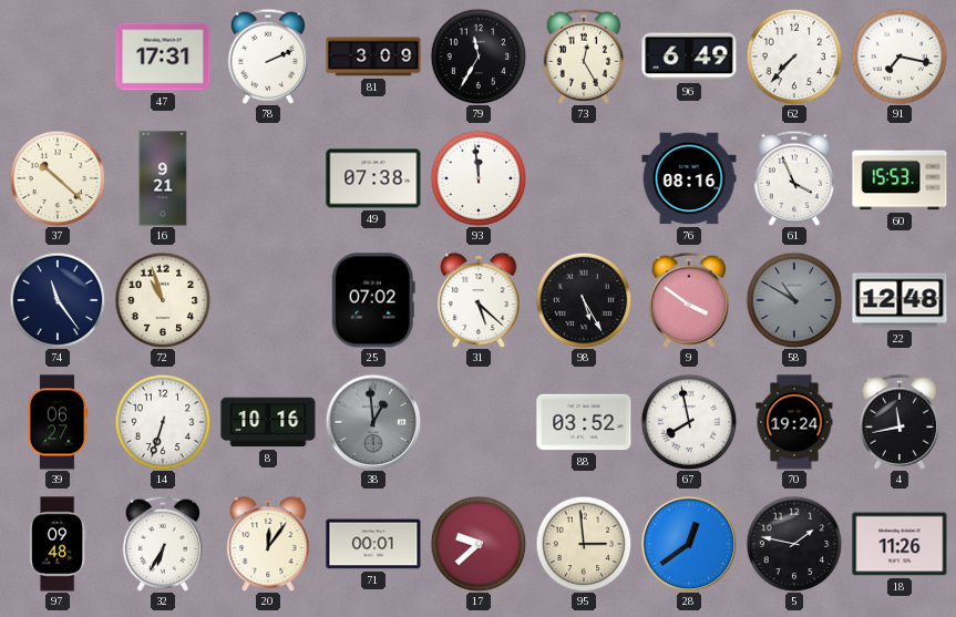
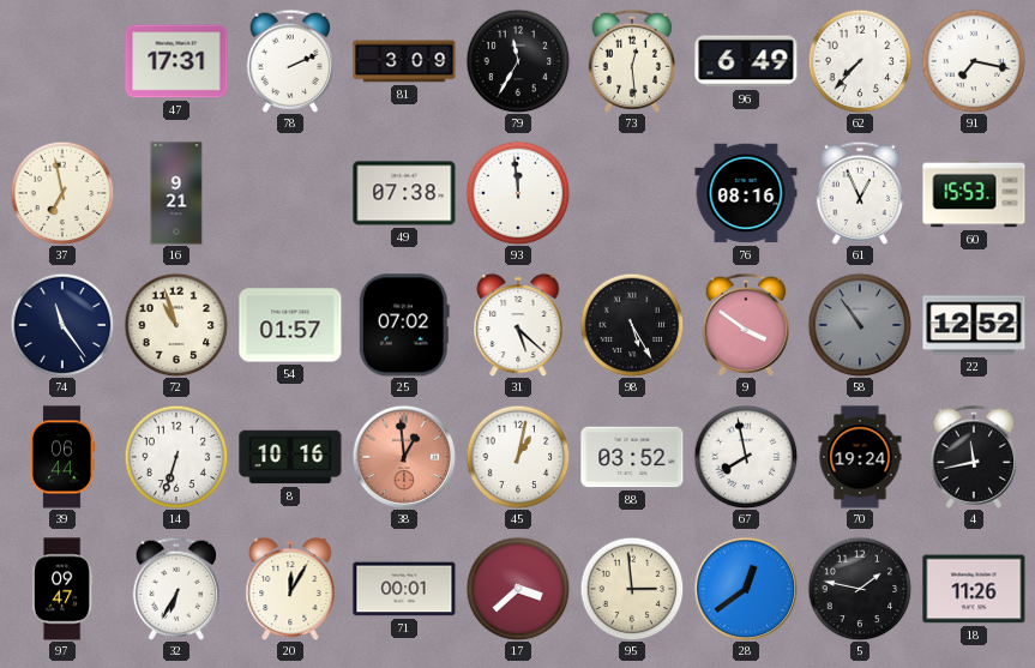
73: 12:25 -> 12:29
37: 10:22 -> 6:58
61: 3:56 -> 12:56
54: none -> 01:57
58: 10:50 -> 10:54
22: 12:48 -> 12:52
39: 06:27 -> 06:44
38 dial: grey -> salmon
45: none -> 1:02
97: 09:48 -> 09:47
20: 12:06 -> 12:05
17: 9:38 -> 3:38
